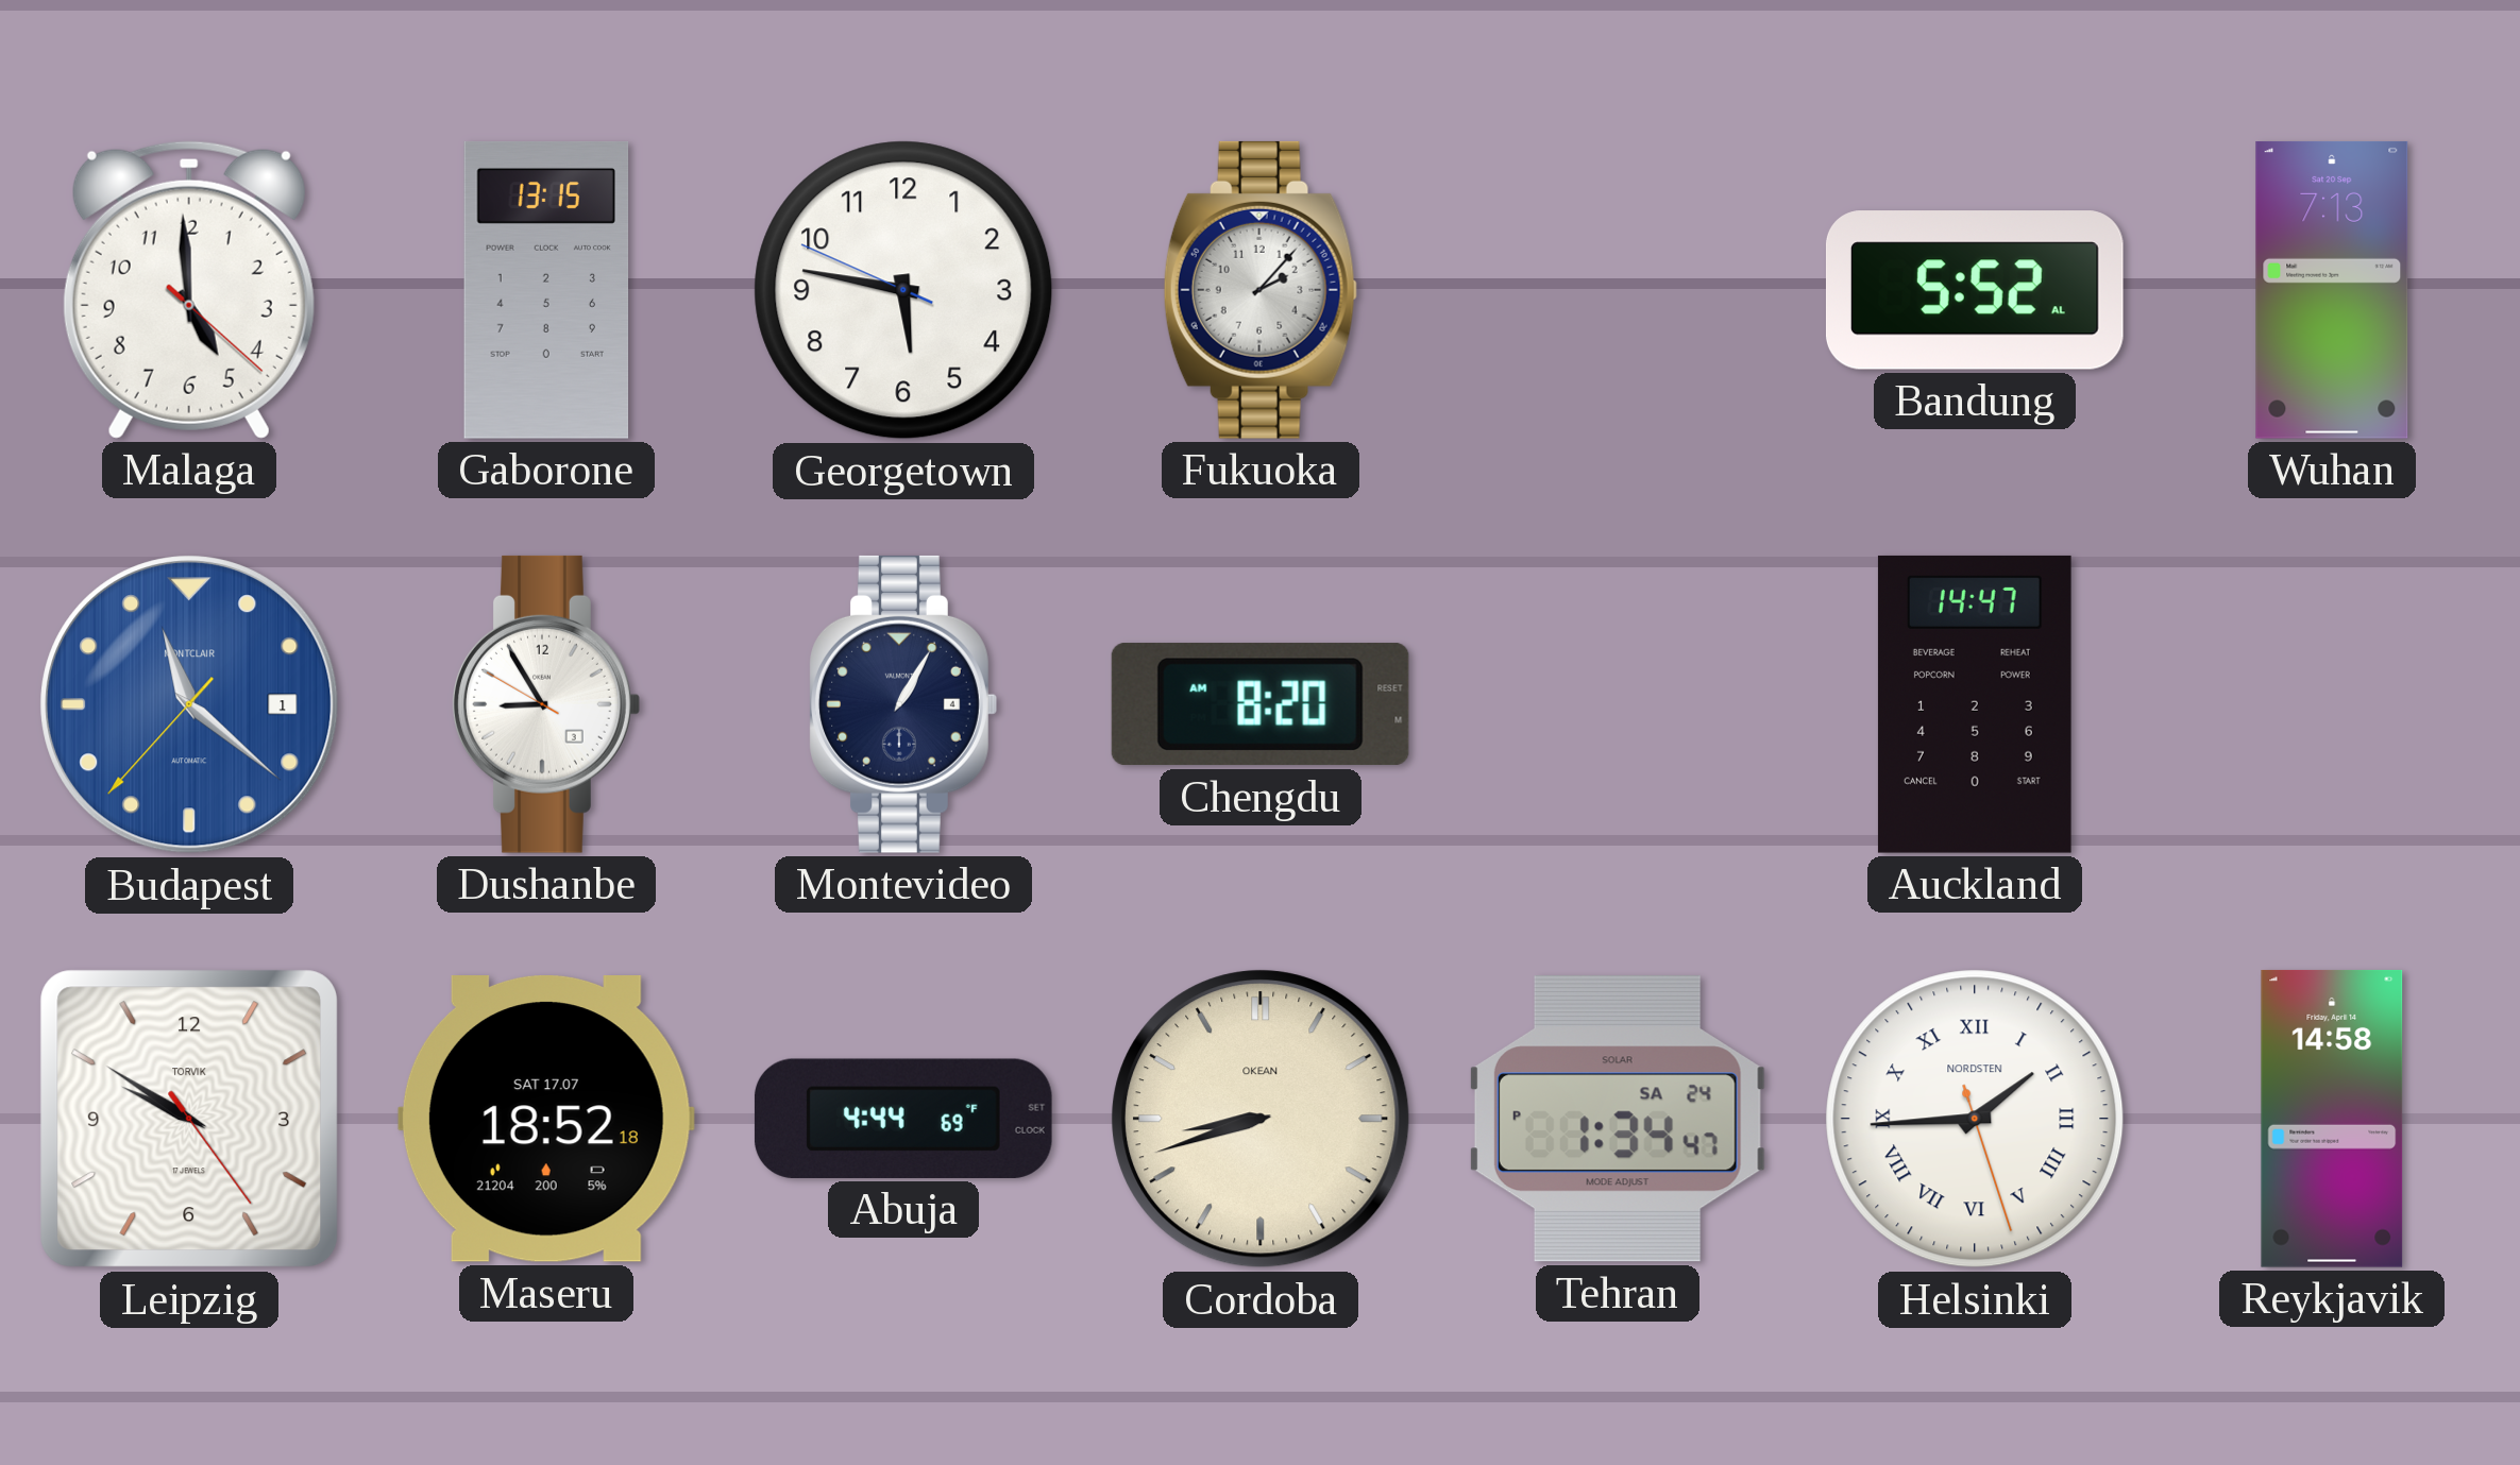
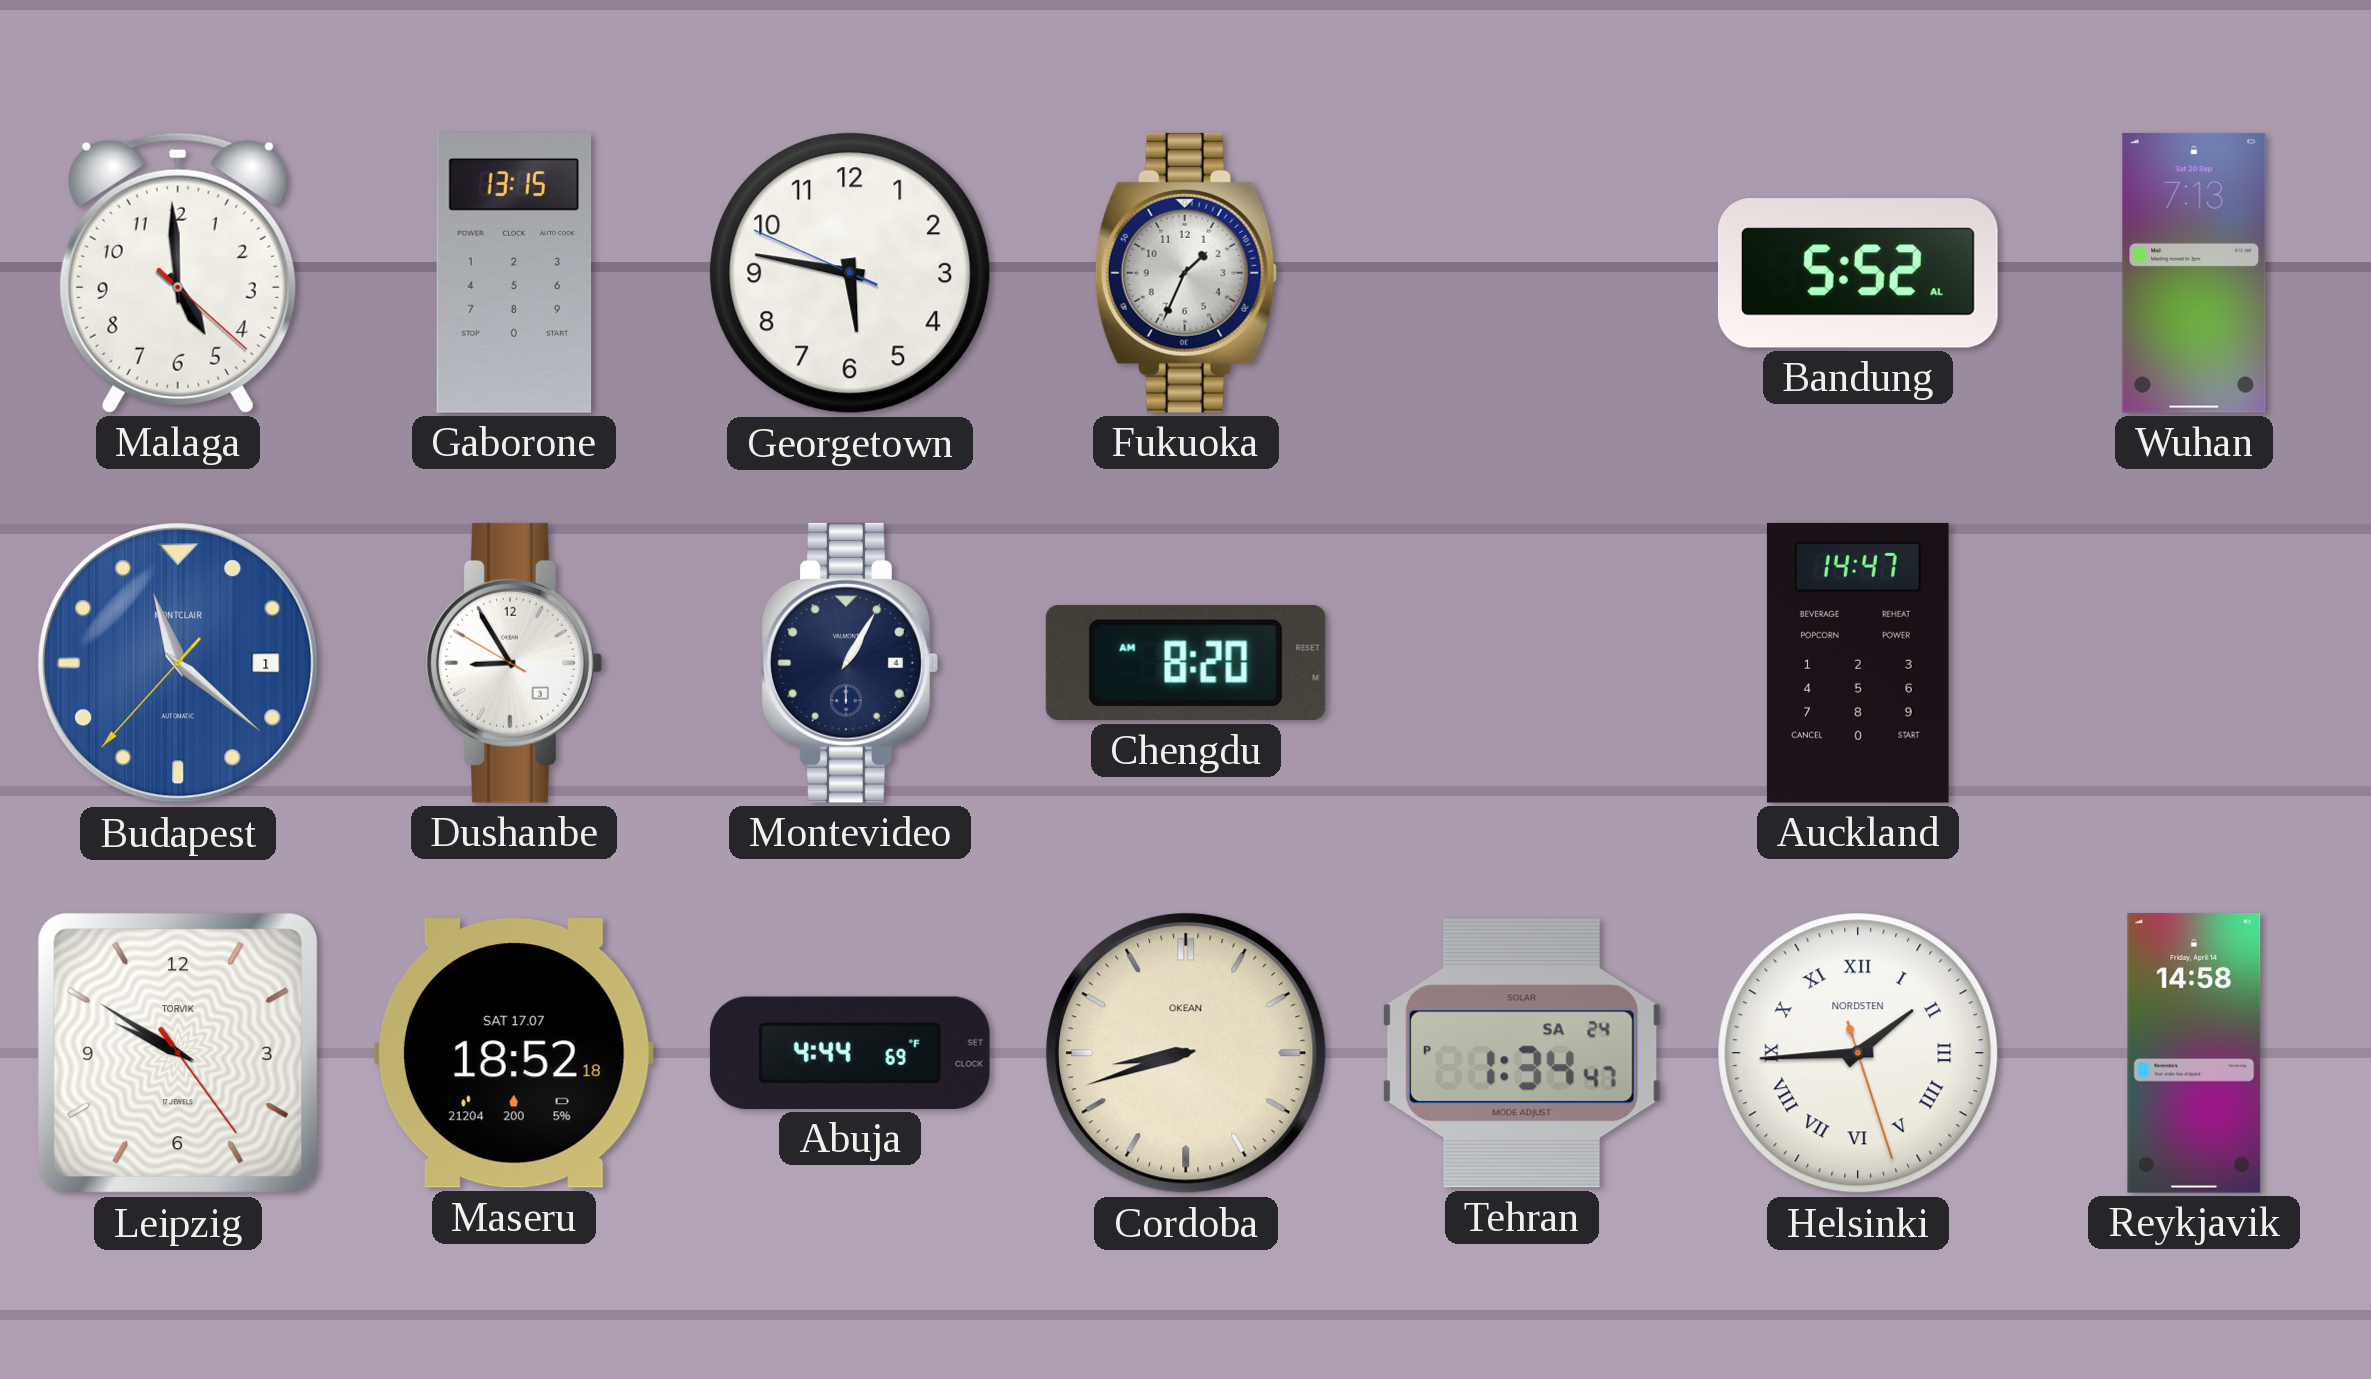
Fukuoka: 2:07 -> 1:34
